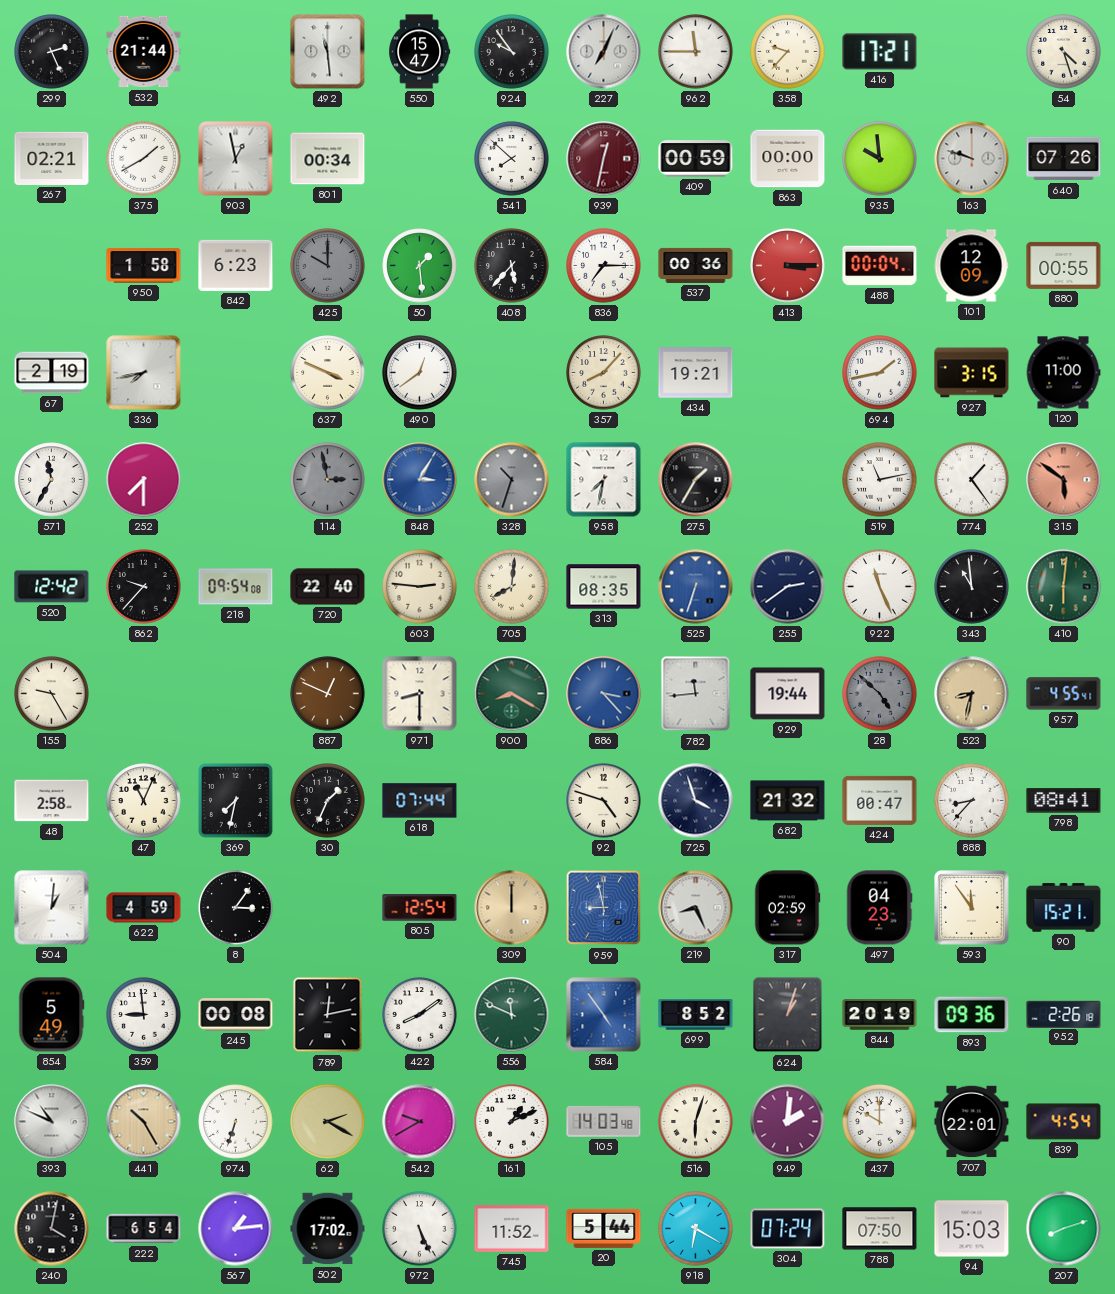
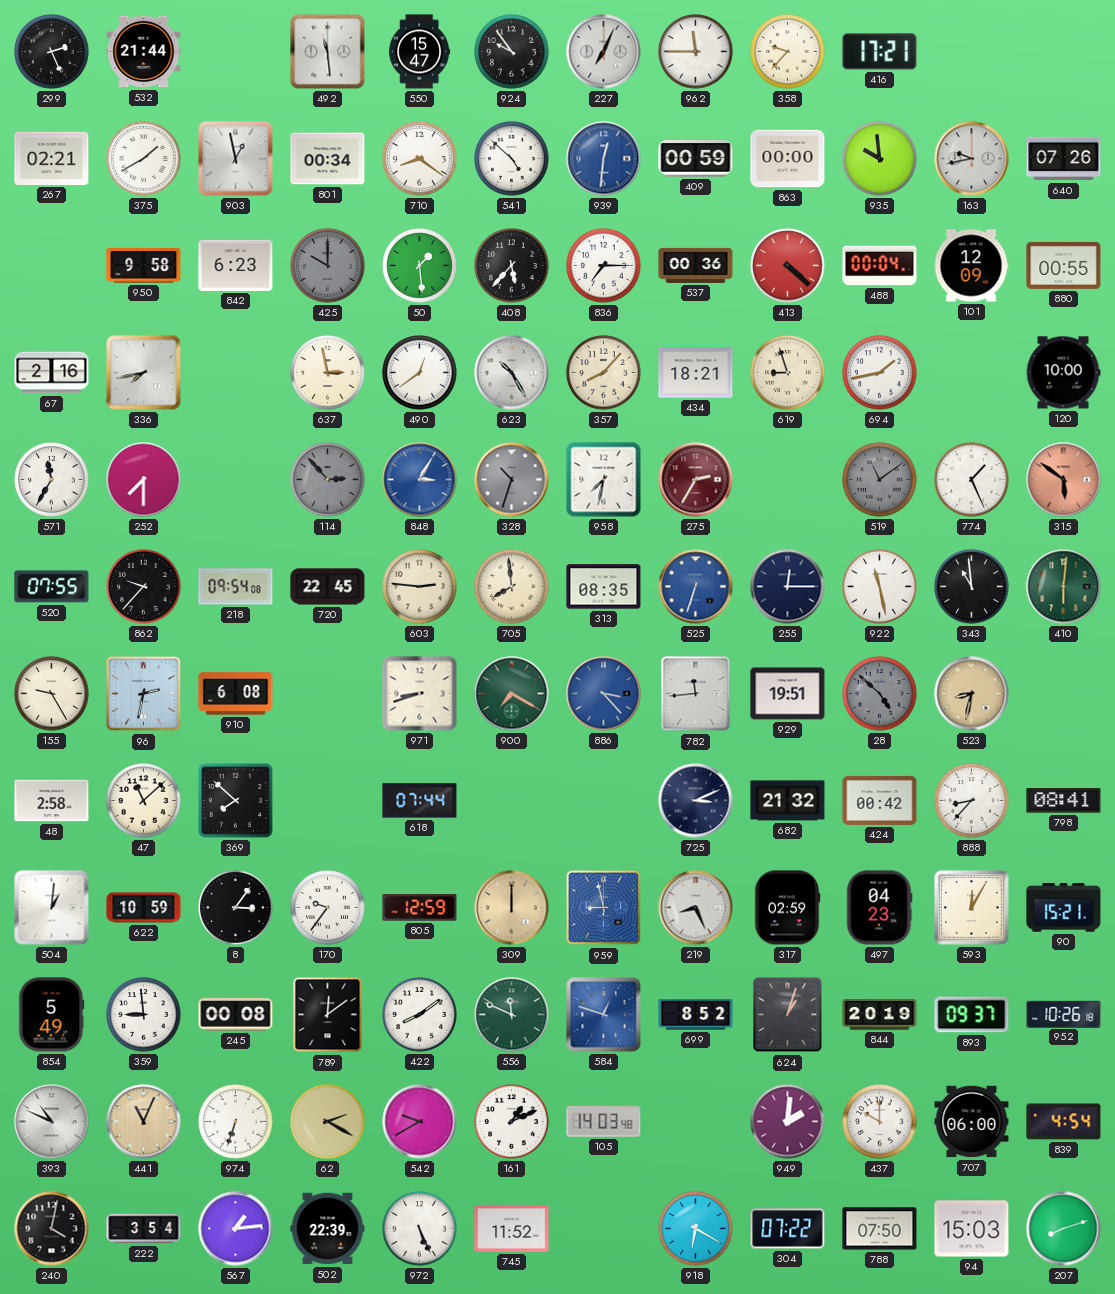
54: 4:27 -> none
710: none -> 8:21
541: 7:52 -> 4:52
939: 12:32 -> 12:31
939 dial: burgundy -> blue
163: 9:48 -> 9:43
950: 1:58 -> 9:58
413: 3:15 -> 4:22
67: 2:19 -> 2:16
637: 3:49 -> 2:58
623: none -> 10:25
434: 19:21 -> 18:21
619: none -> 8:57
927: 3:15 -> none
120: 11:00 -> 10:00
114: 2:58 -> 2:53
275: 1:35 -> 2:35
275 dial: black -> burgundy
519: 11:13 -> 11:09
519 dial: white -> grey
774: 1:24 -> 1:26
520: 12:42 -> 07:55
720: 22:40 -> 22:45
705: 8:01 -> 7:59
255: 2:39 -> 12:15
922: 11:26 -> 11:28
96: none -> 2:32
910: none -> 6:08
887: 12:49 -> none
971: 8:30 -> 8:42
900: 8:20 -> 7:20
929: 19:44 -> 19:51
957: 4:55 -> none
47: 11:04 -> 11:08
369: 7:32 -> 7:52
30: 1:34 -> none
92: 4:48 -> none
725: 3:57 -> 3:11
424: 00:47 -> 00:42
622: 4:59 -> 10:59
170: none -> 9:36
805: 12:54 -> 12:59
593: 11:54 -> 12:05
789: 12:13 -> 12:09
584: 4:54 -> 12:48
893: 09:36 -> 09:37
952: 2:26 -> 10:26
441: 10:25 -> 11:04
516: 6:03 -> none
707: 22:01 -> 06:00
222: 6:54 -> 3:54
502: 17:02 -> 22:39
20: 5:44 -> none
304: 07:24 -> 07:22
